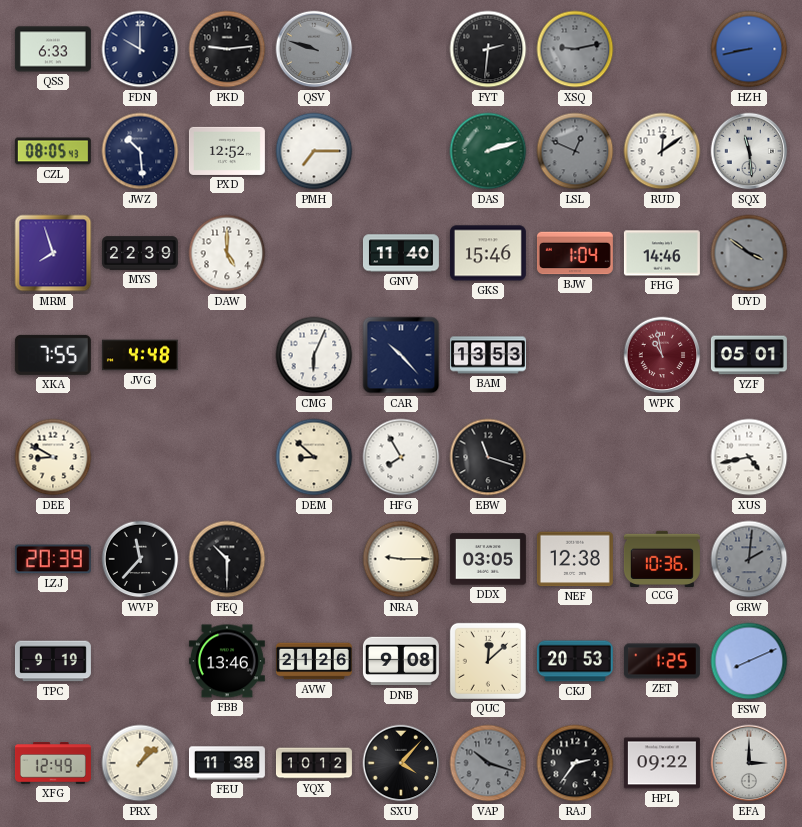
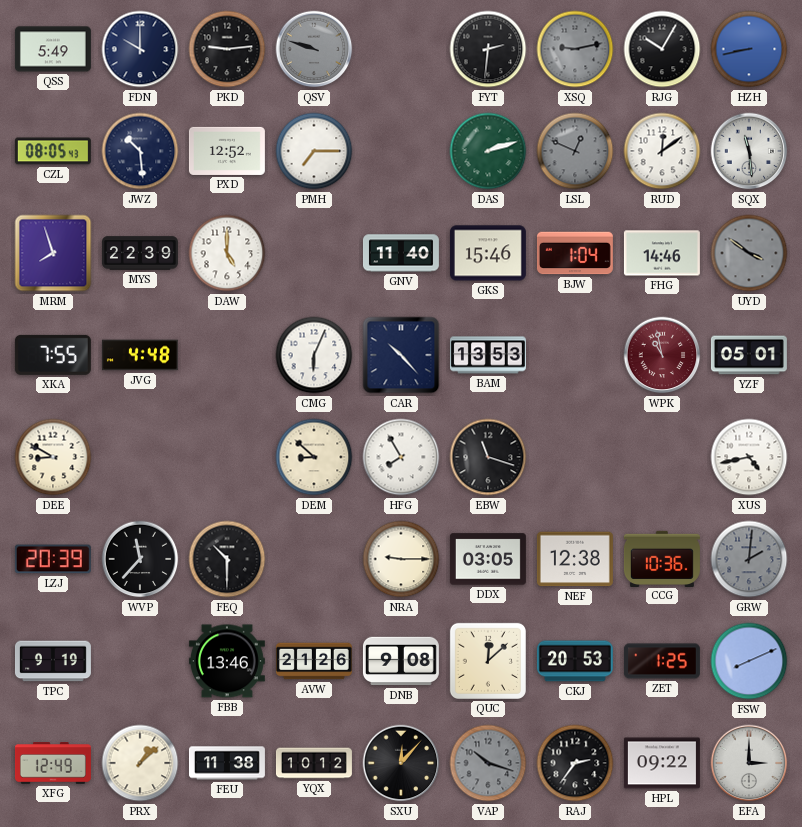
QSS: 6:33 -> 5:49
RJG: none -> 10:05
SXU: 4:07 -> 12:07
